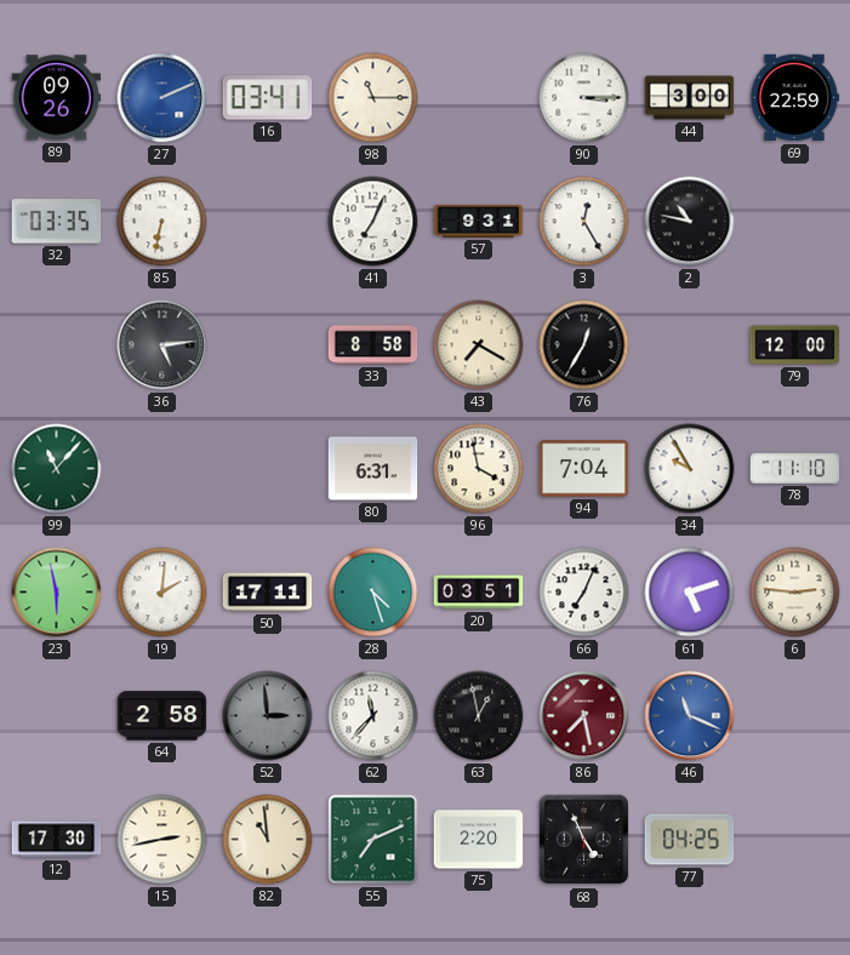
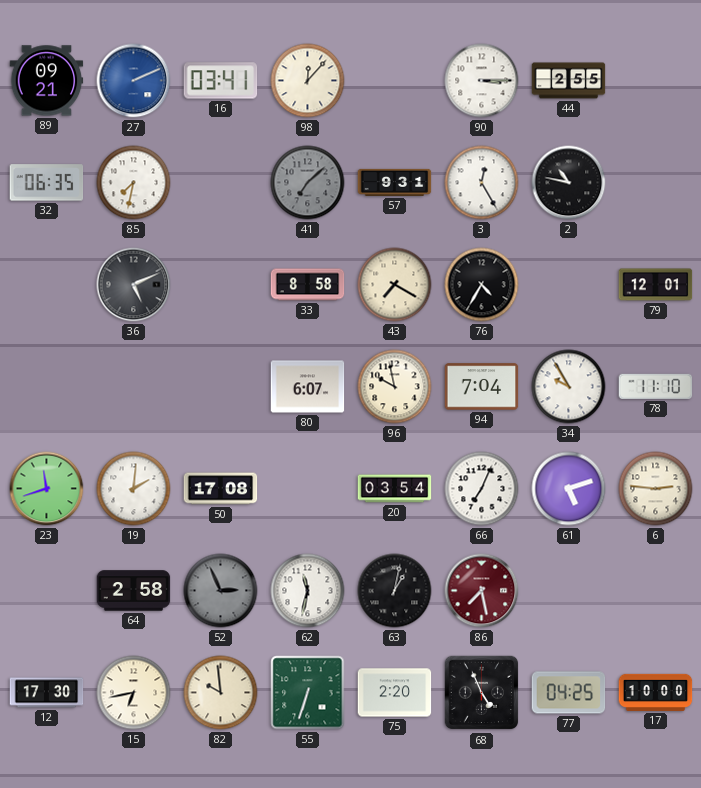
89: 09:26 -> 09:21
98: 11:15 -> 12:07
44: 3:00 -> 2:55
69: 22:59 -> none
32: 03:35 -> 06:35
85: 6:32 -> 7:32
41: 7:04 -> 7:08
41 dial: white -> grey
36: 5:14 -> 5:11
76: 12:35 -> 4:35
79: 12:00 -> 12:01
99: 11:07 -> none
80: 6:31 -> 6:07
96: 3:58 -> 9:58
23: 5:58 -> 11:42
50: 17:11 -> 17:08
28: 4:27 -> none
20: 03:51 -> 03:54
52: 2:59 -> 2:56
62: 11:37 -> 11:32
63: 12:58 -> 1:02
46: 11:19 -> none
15: 2:43 -> 6:43
82: 10:59 -> 9:59
55: 7:11 -> 6:33
17: none -> 10:00
